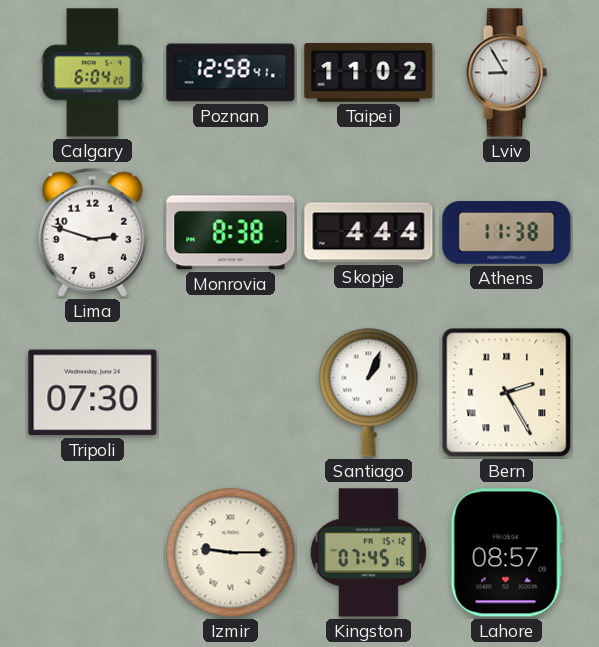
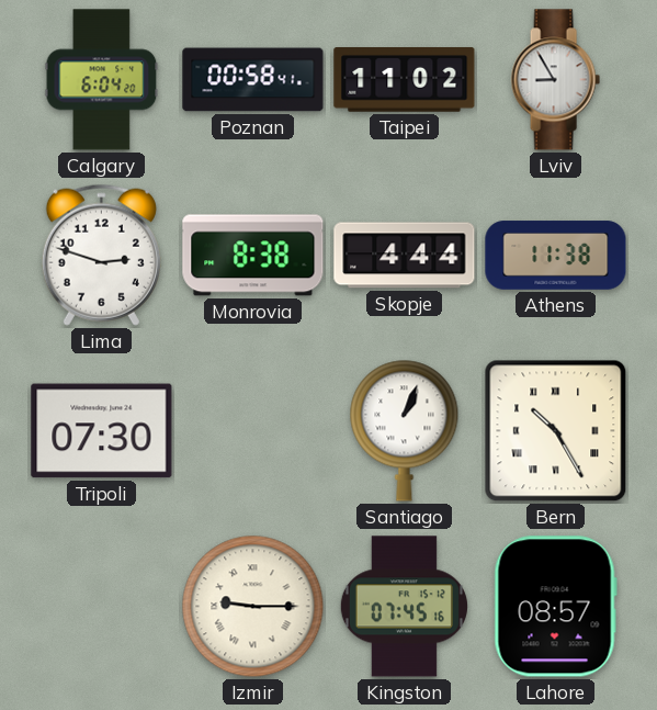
Poznan: 12:58 -> 00:58
Bern: 2:25 -> 10:25
